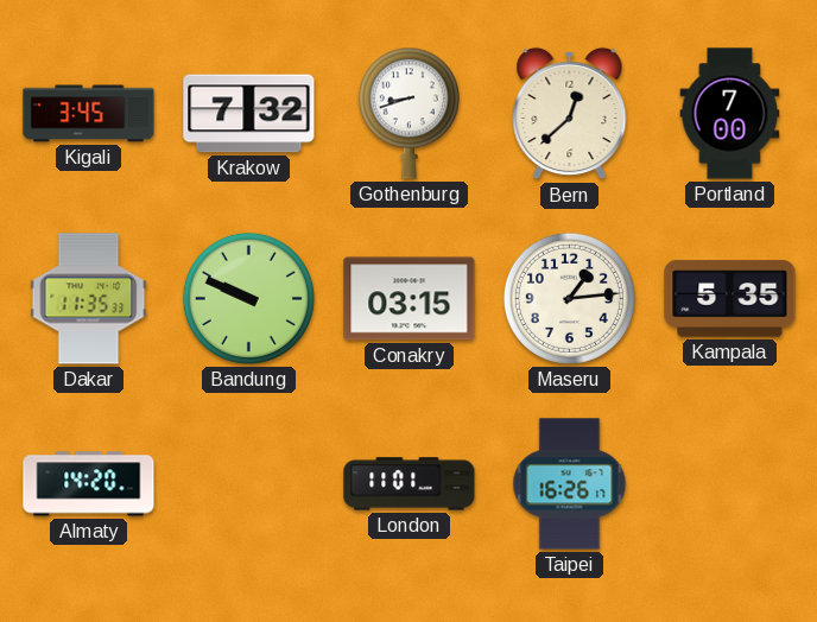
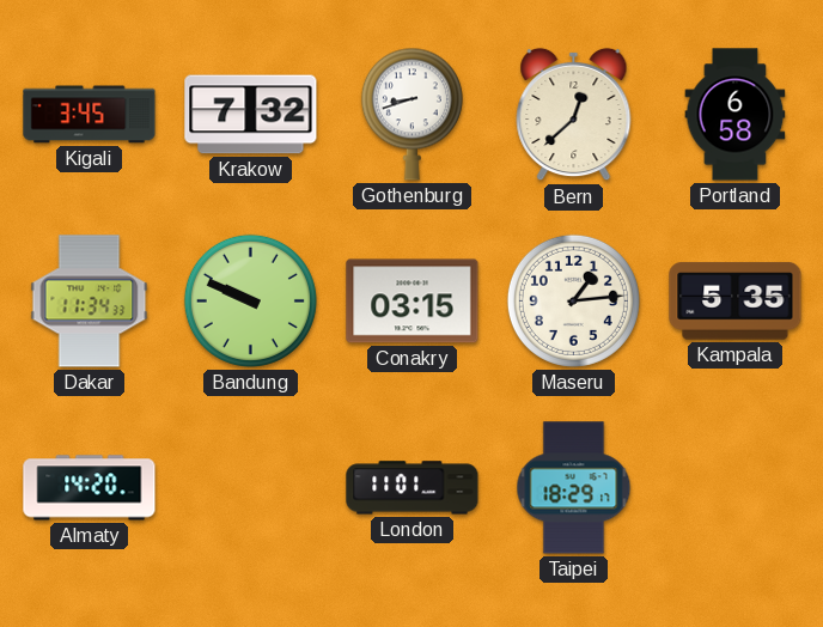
Portland: 7:00 -> 6:58
Dakar: 11:35 -> 11:34
Taipei: 16:26 -> 18:29
